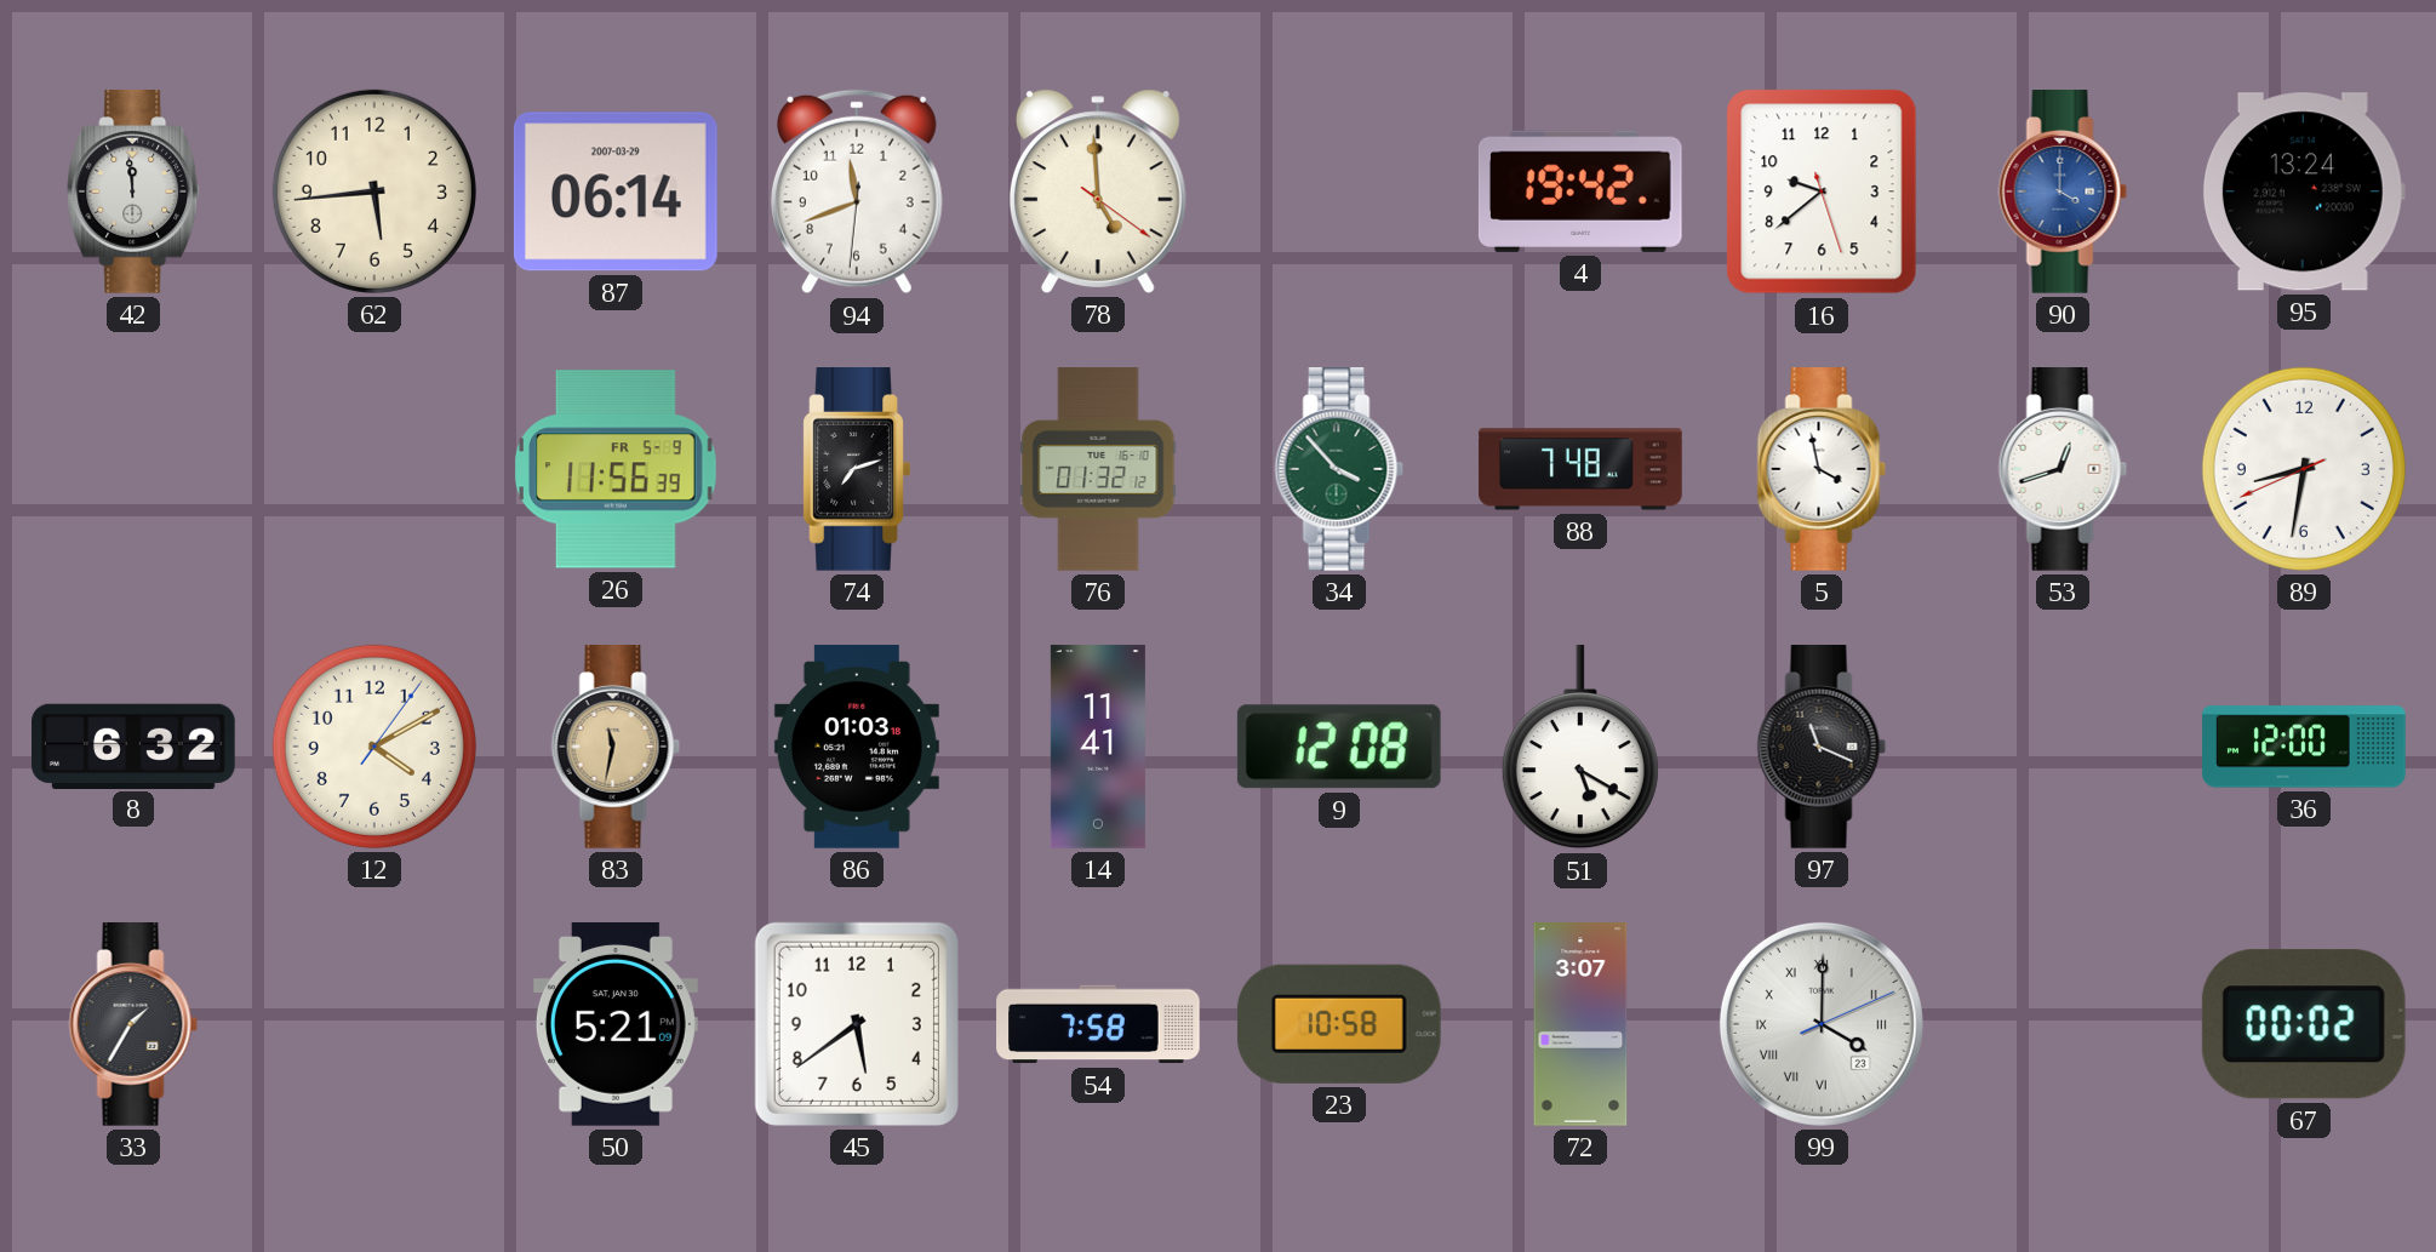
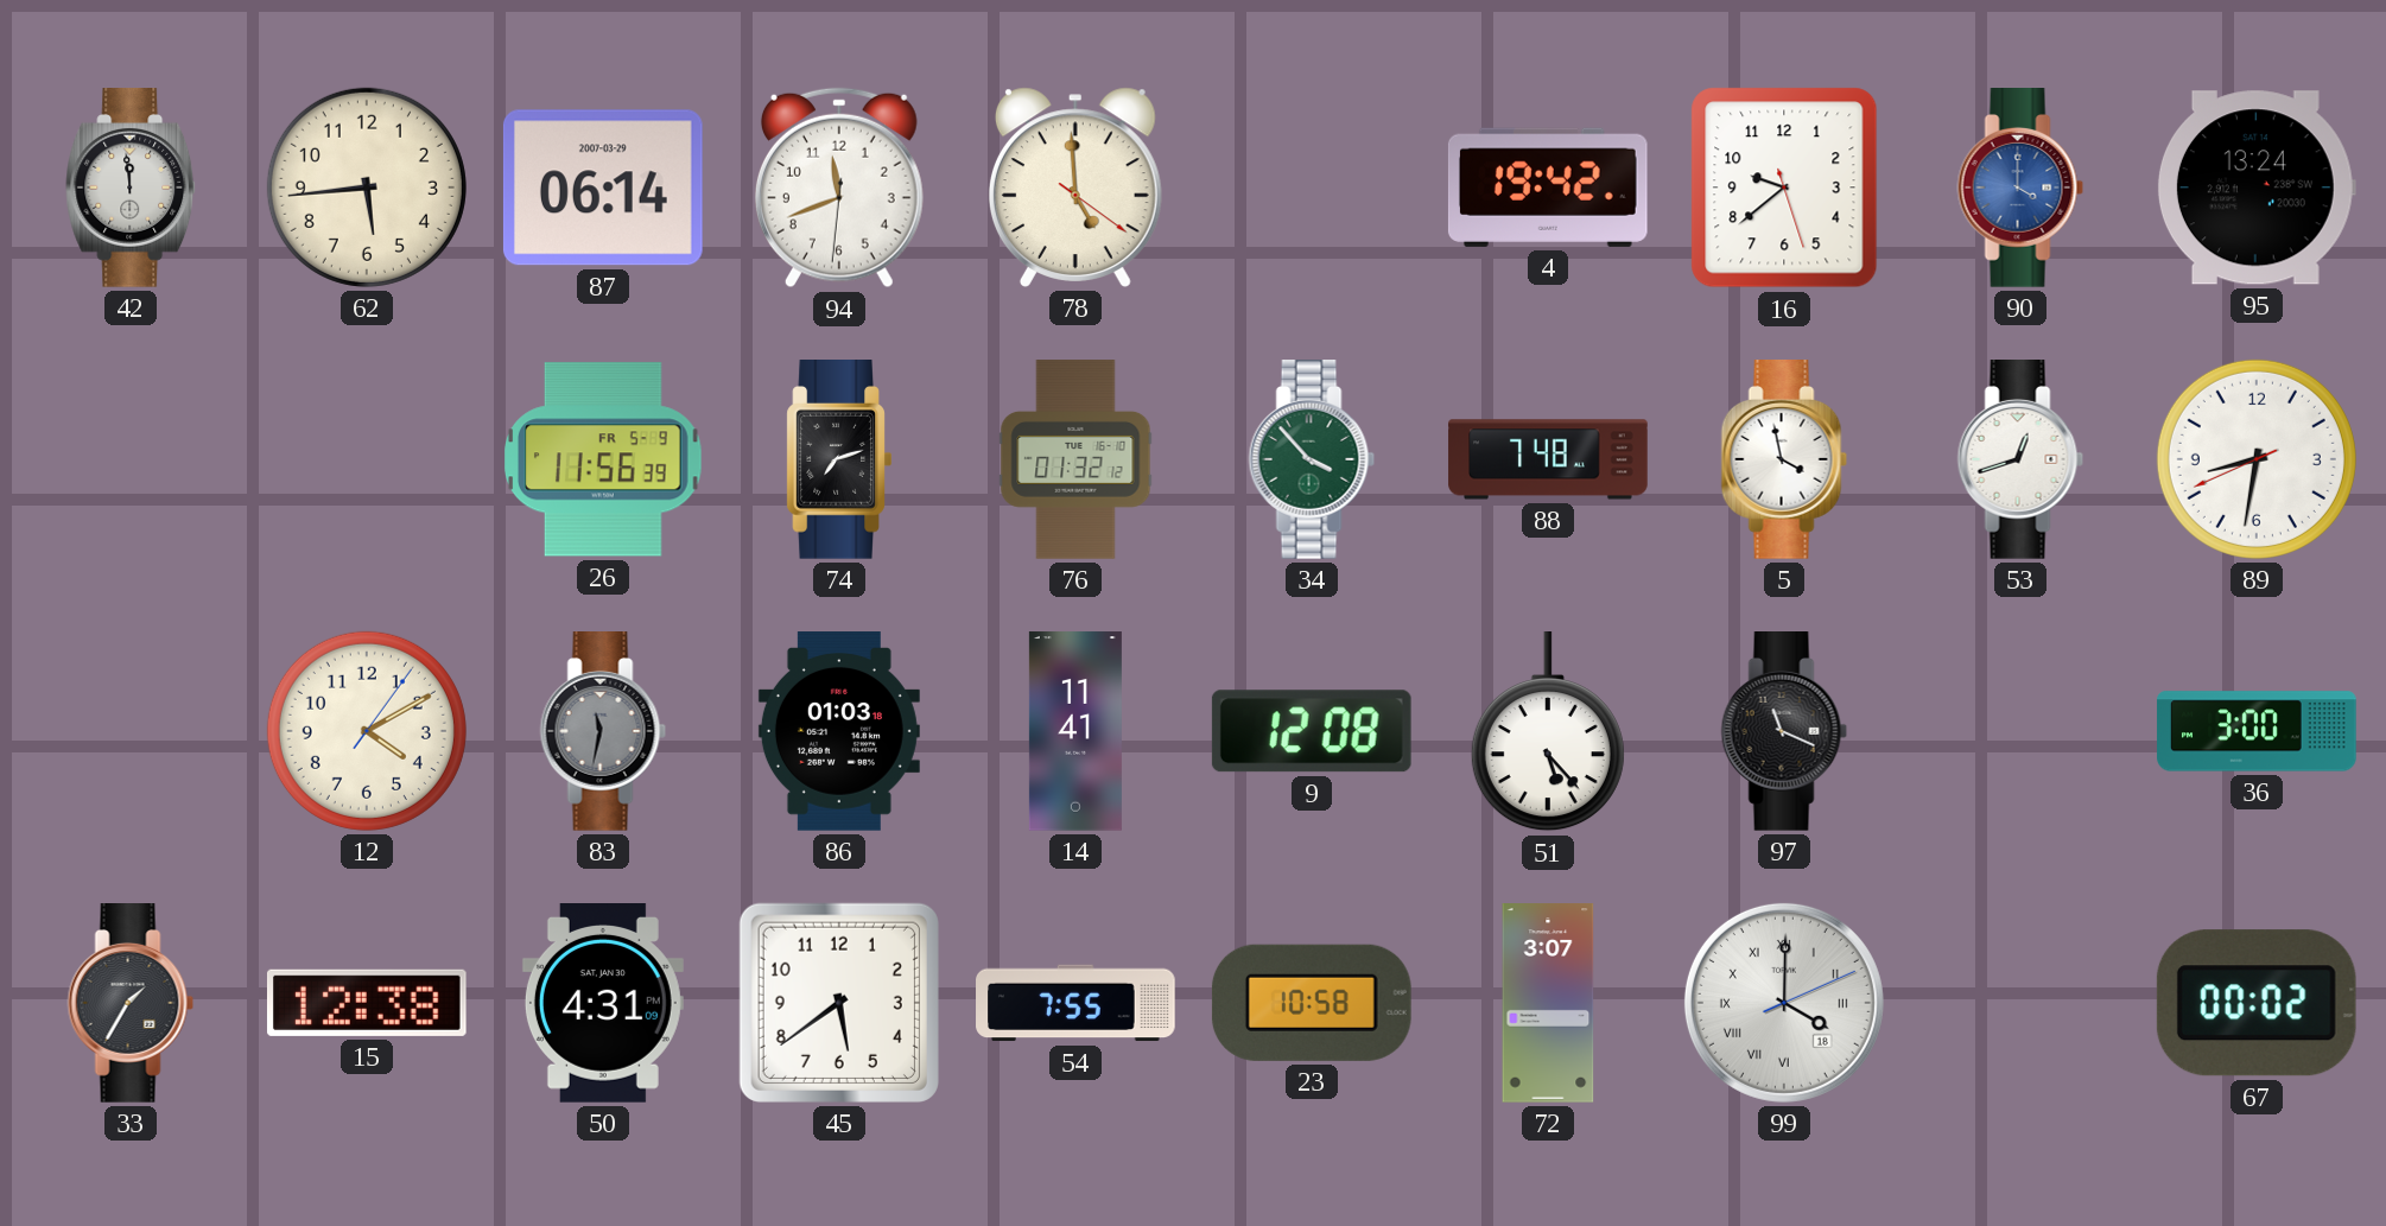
8: 6:32 -> none
83 dial: champagne -> grey
51: 5:20 -> 5:23
36: 12:00 -> 3:00
15: none -> 12:38
50: 5:21 -> 4:31
54: 7:58 -> 7:55
99 date: 23 -> 18
